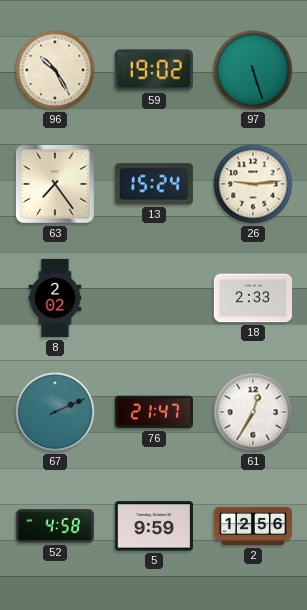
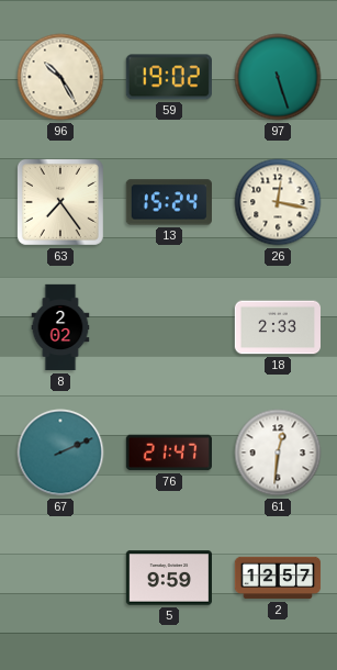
26: 9:14 -> 12:17
61: 12:35 -> 12:31
52: 4:58 -> none
2: 12:56 -> 12:57
